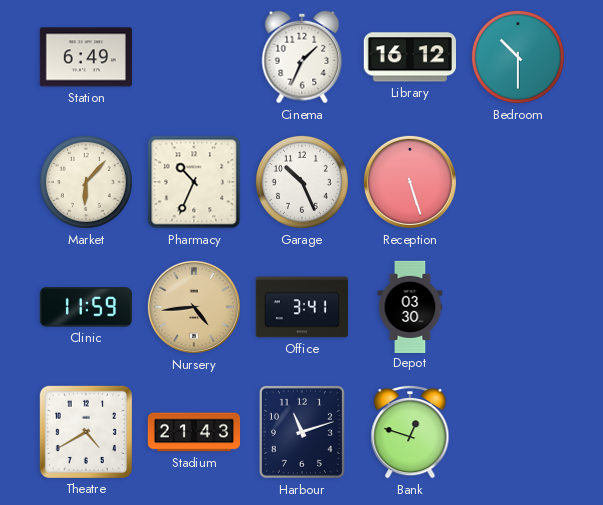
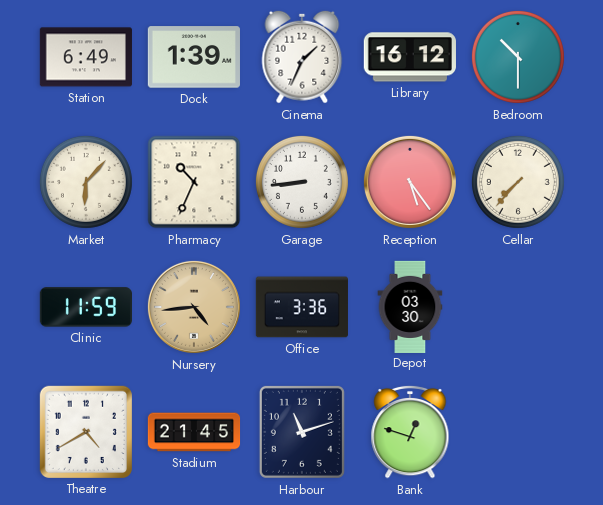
Dock: none -> 1:39
Garage: 10:26 -> 8:44
Reception: 5:27 -> 5:24
Cellar: none -> 7:37
Office: 3:41 -> 3:36
Stadium: 21:43 -> 21:45
